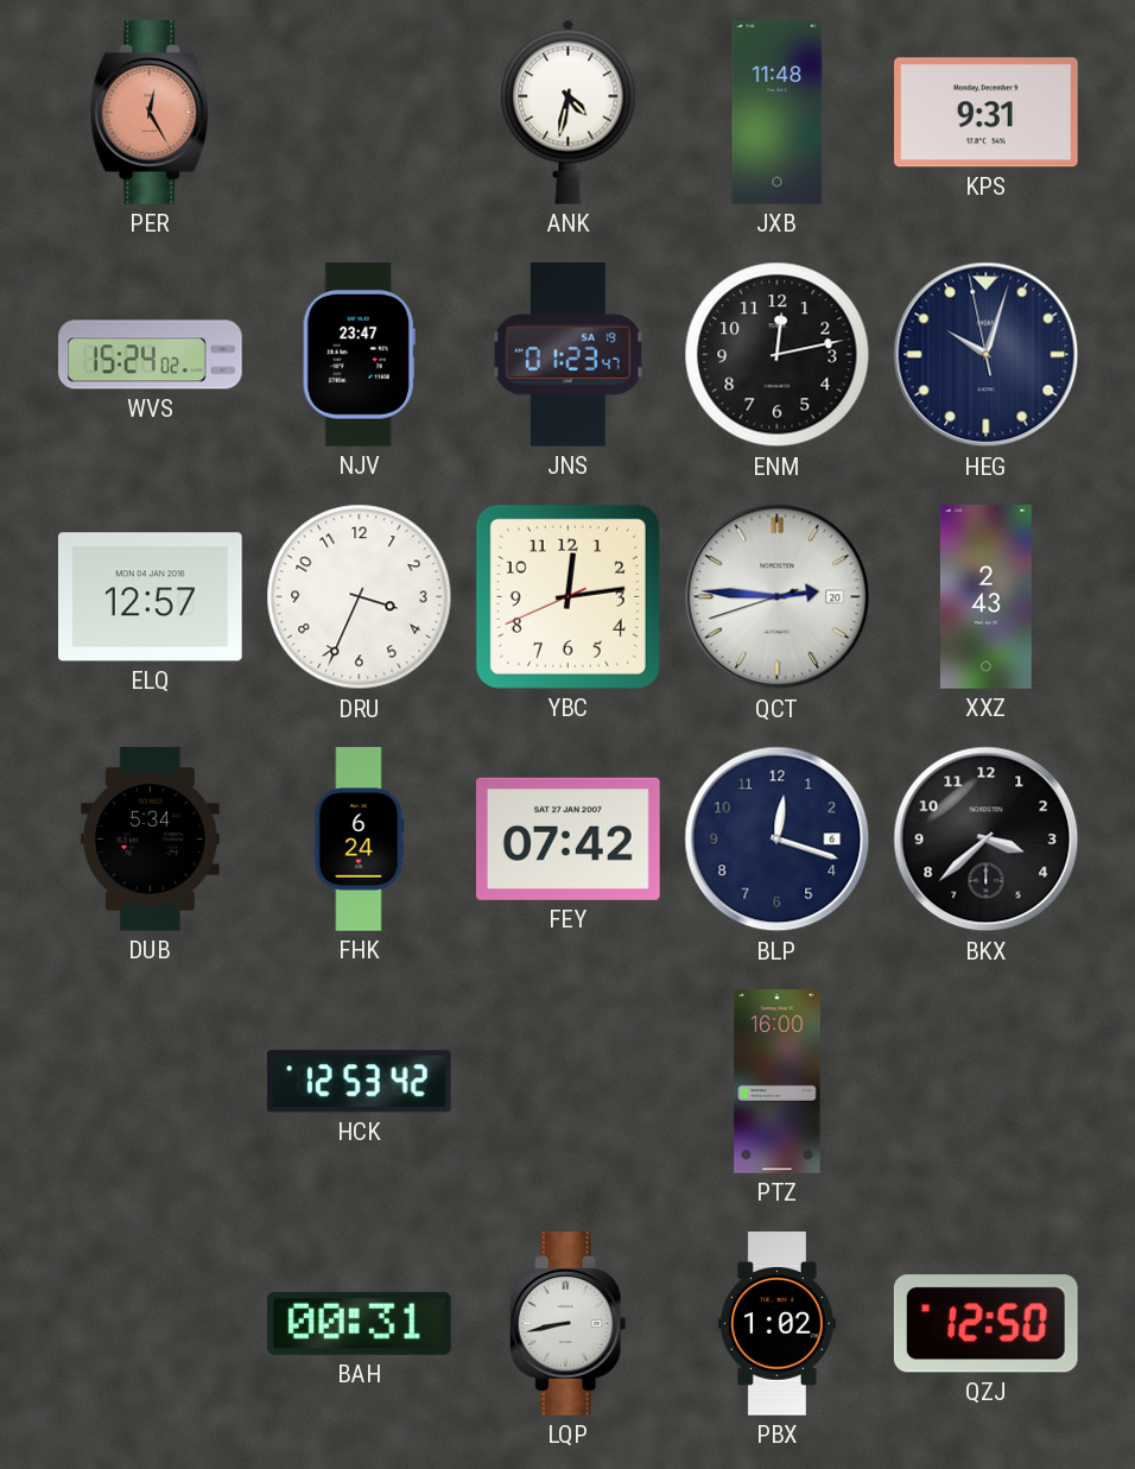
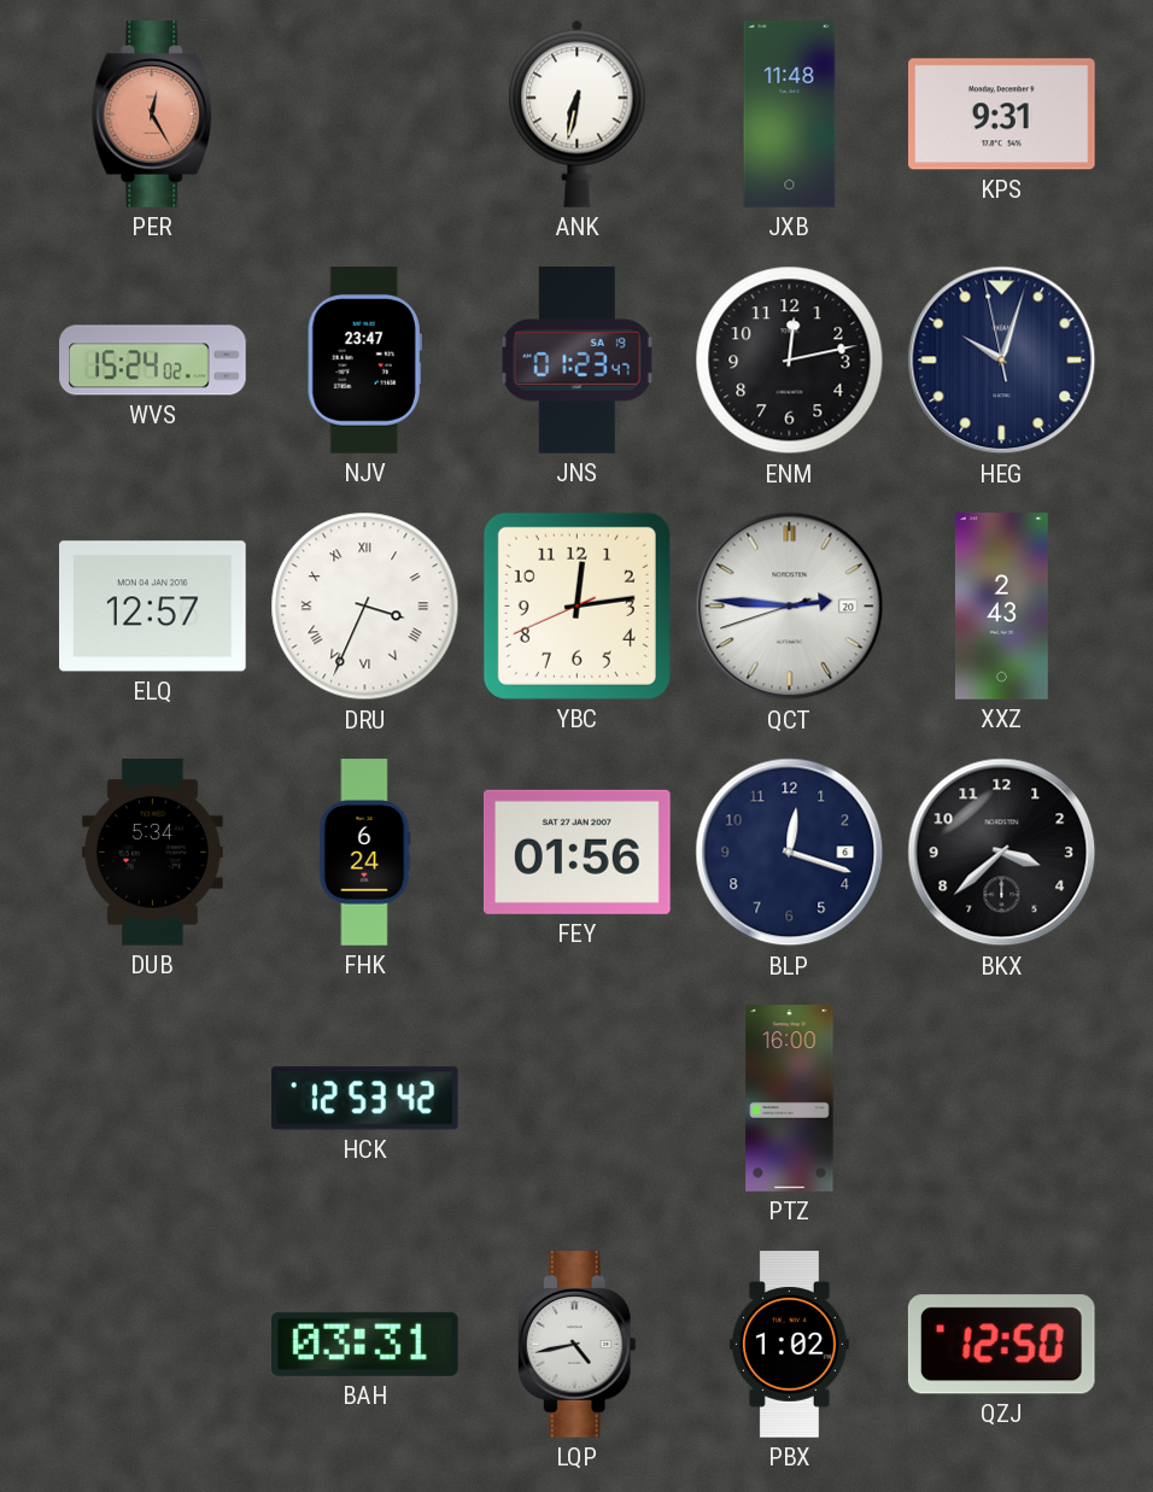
ANK: 4:32 -> 6:32
DRU numerals: Arabic -> Roman
FEY: 07:42 -> 01:56
BAH: 00:31 -> 03:31
LQP: 8:43 -> 4:43
